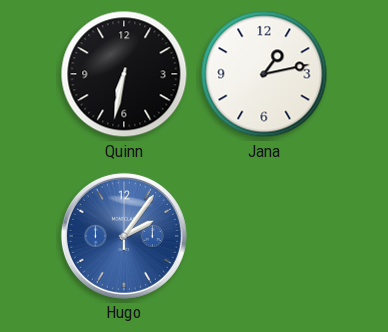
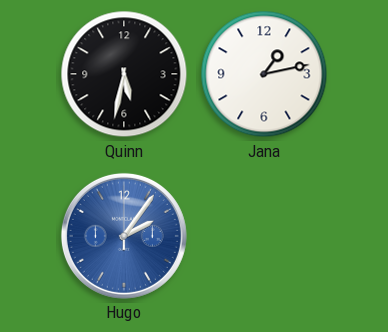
Quinn: 6:32 -> 5:32
